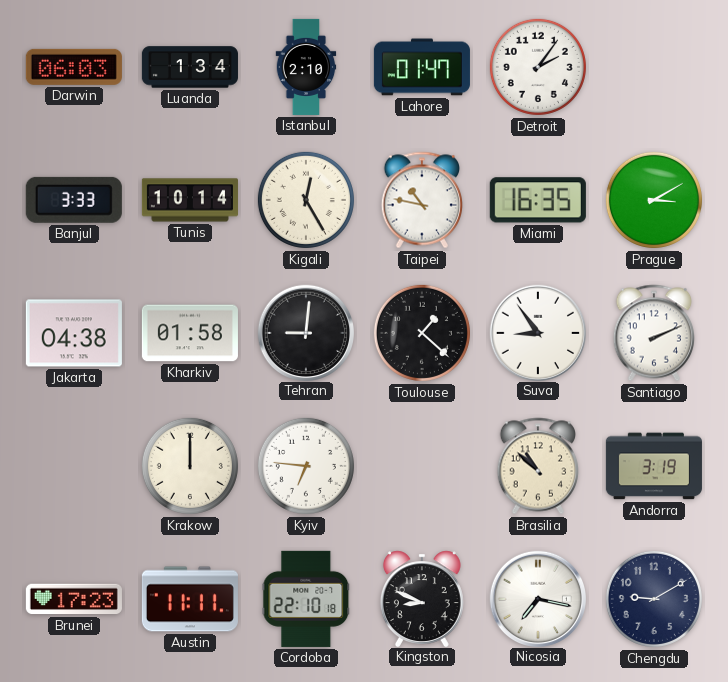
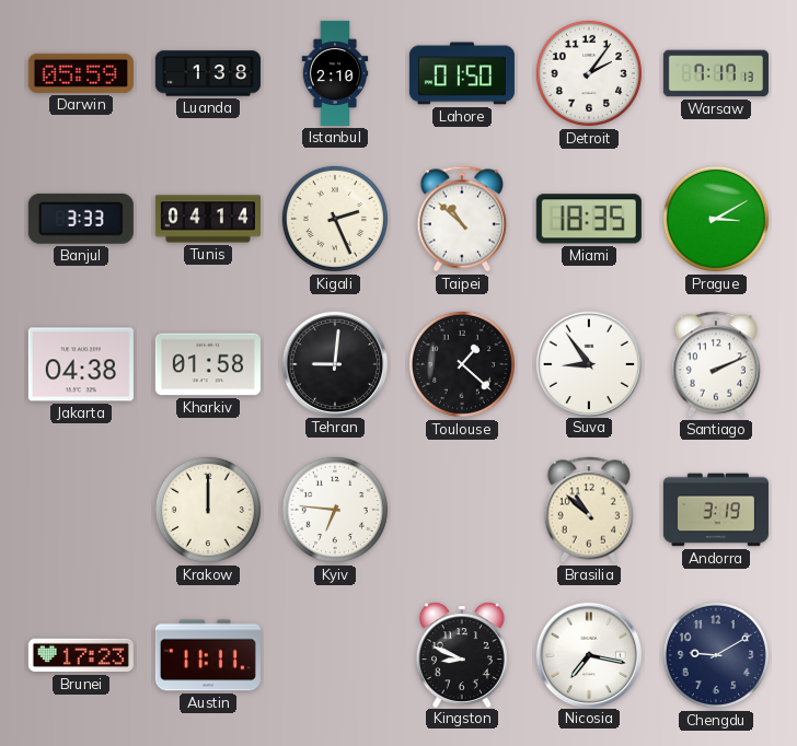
Darwin: 06:03 -> 05:59
Luanda: 1:34 -> 1:38
Lahore: 01:47 -> 01:50
Warsaw: none -> 7:17
Tunis: 10:14 -> 04:14
Kigali: 12:25 -> 2:26
Taipei: 10:47 -> 10:52
Miami: 16:35 -> 18:35
Cordoba: 22:10 -> none
